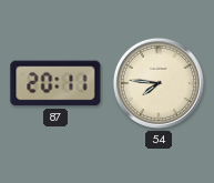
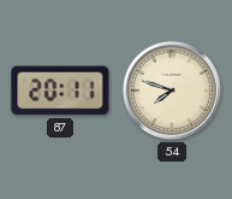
54: 7:46 -> 7:48
